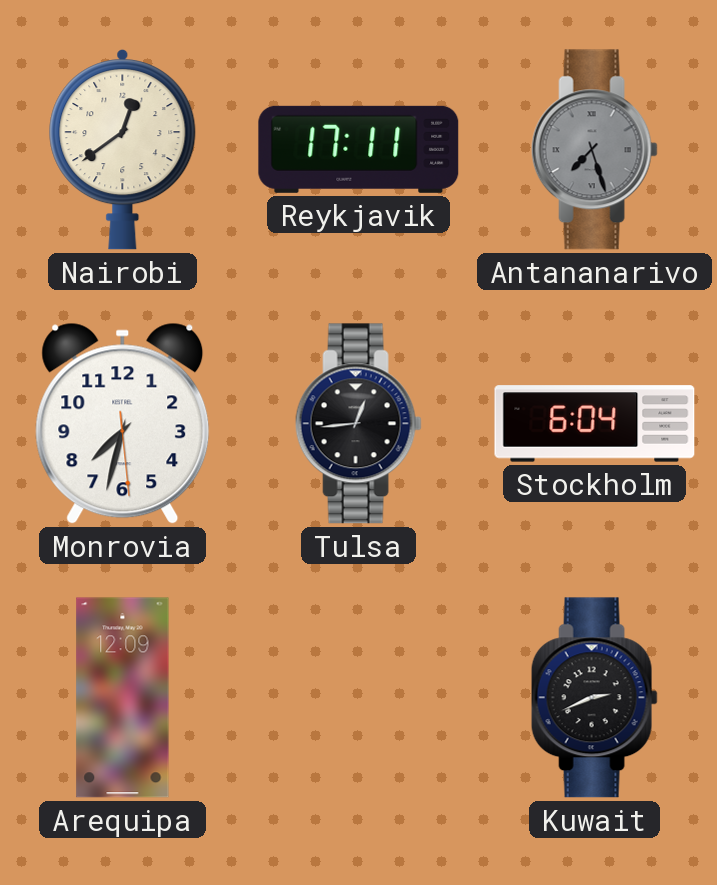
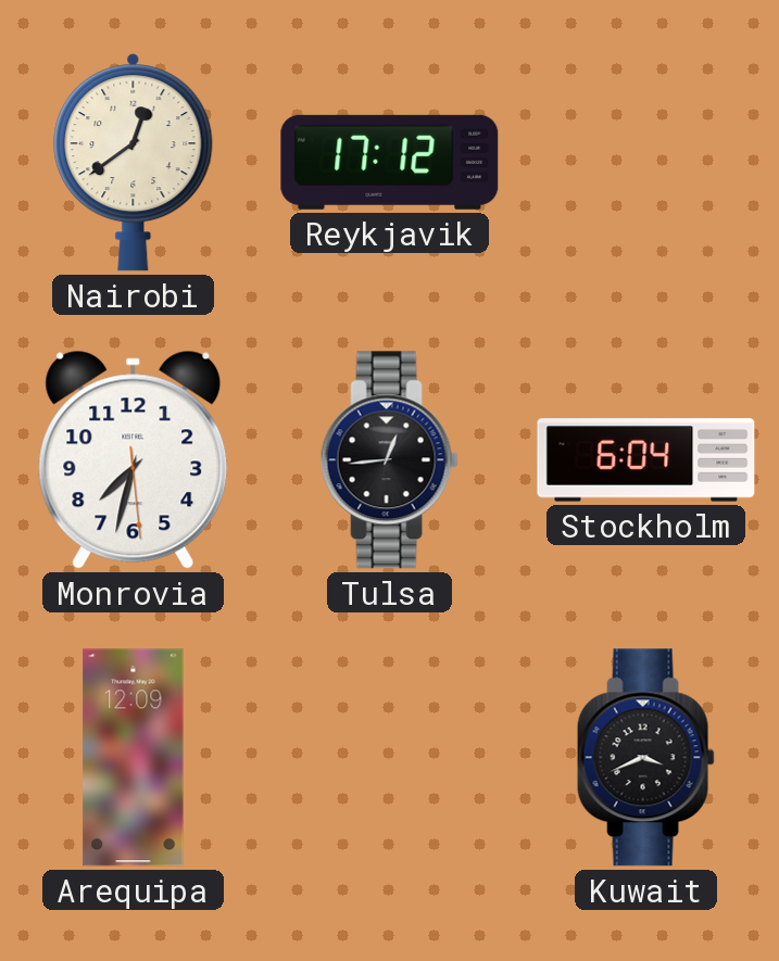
Reykjavik: 17:11 -> 17:12
Antananarivo: 7:27 -> none
Kuwait: 2:41 -> 3:41
